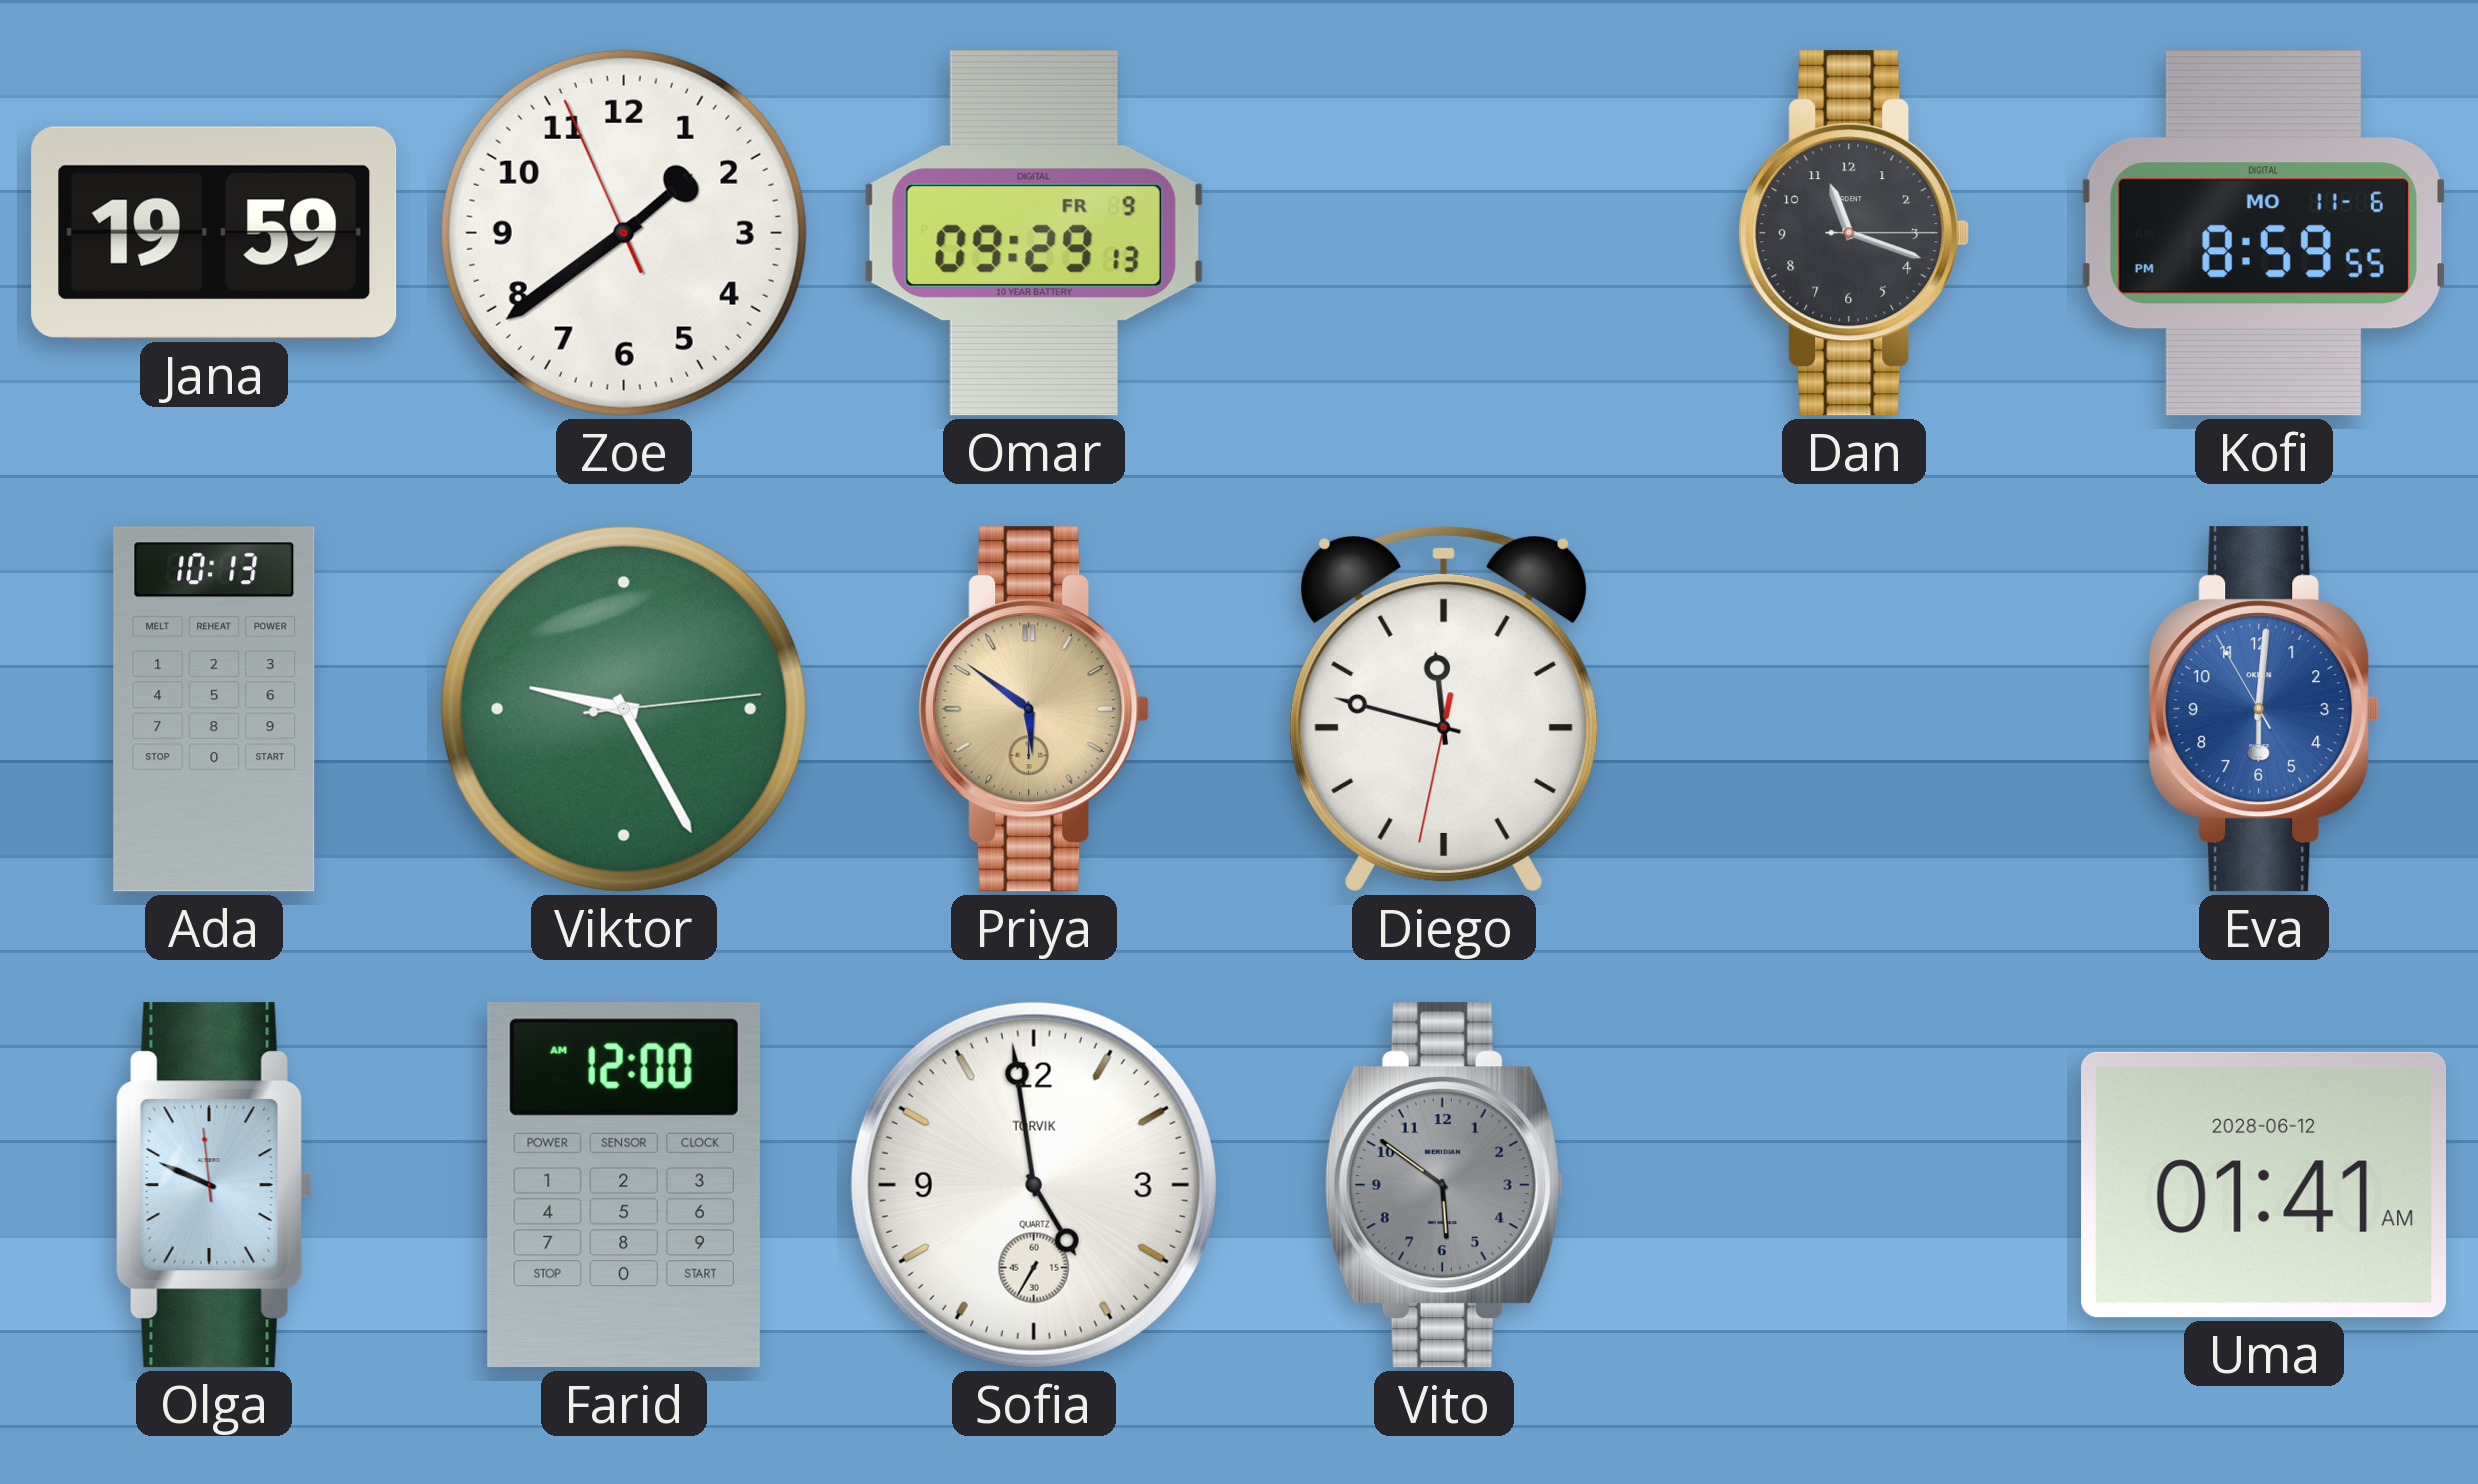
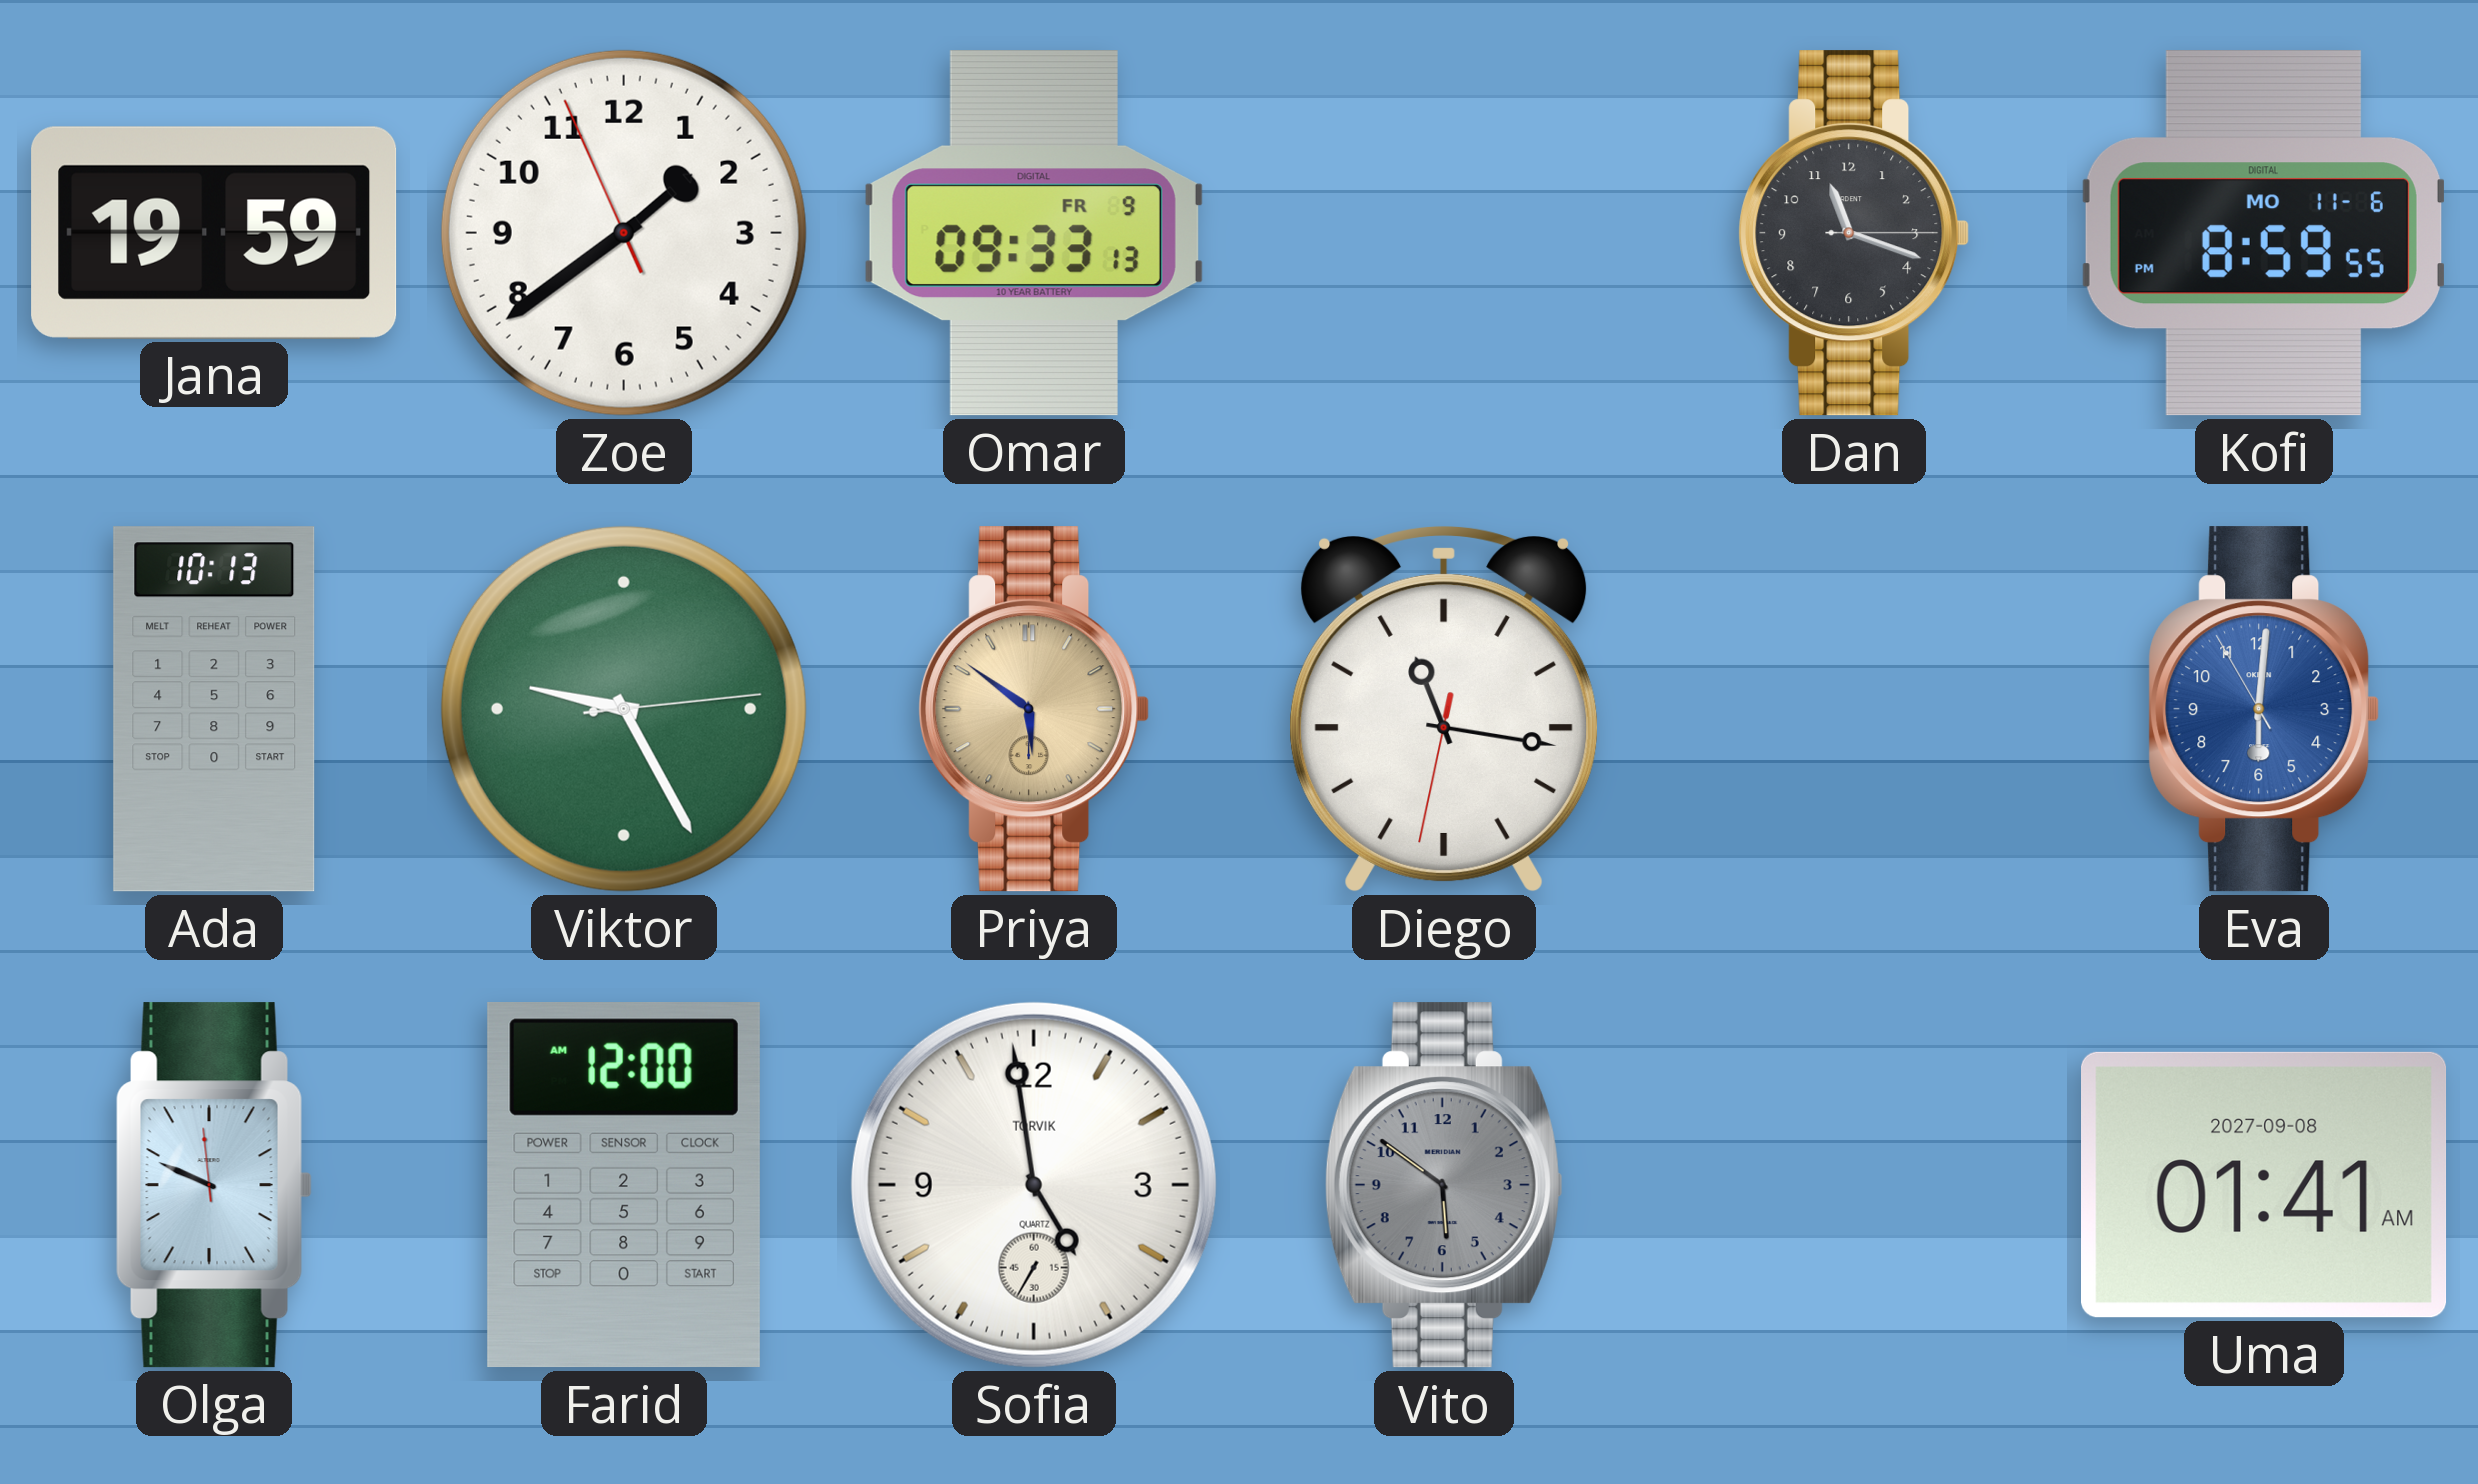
Omar: 09:29 -> 09:33
Diego: 11:47 -> 11:16
Uma date: 2028-06-12 -> 2027-09-08
